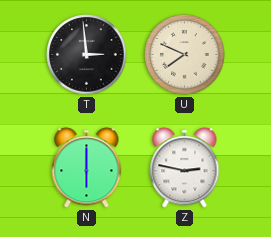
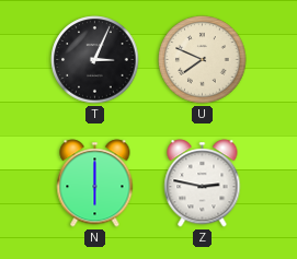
T: 2:59 -> 3:04
